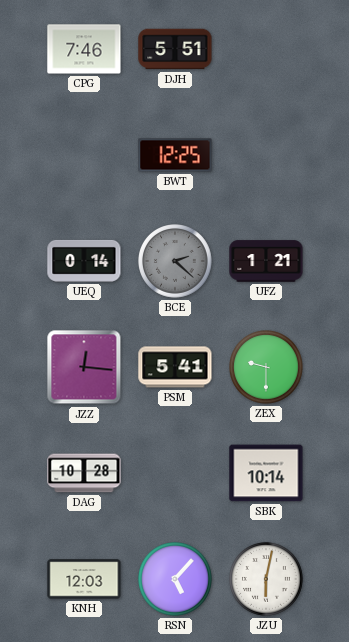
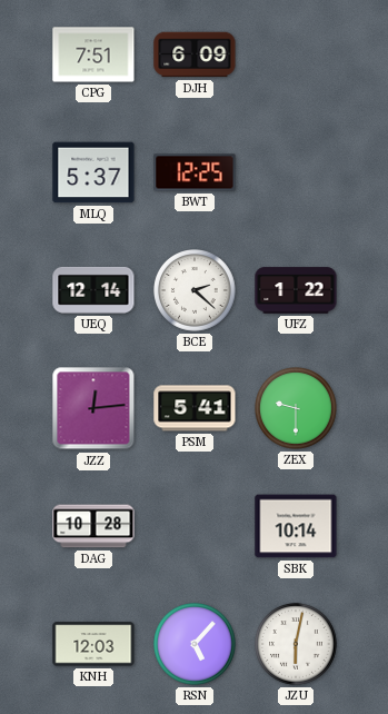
CPG: 7:46 -> 7:51
DJH: 5:51 -> 6:09
MLQ: none -> 5:37
UEQ: 0:14 -> 12:14
BCE dial: grey -> white
UFZ: 1:21 -> 1:22
JZZ: 12:16 -> 12:14
